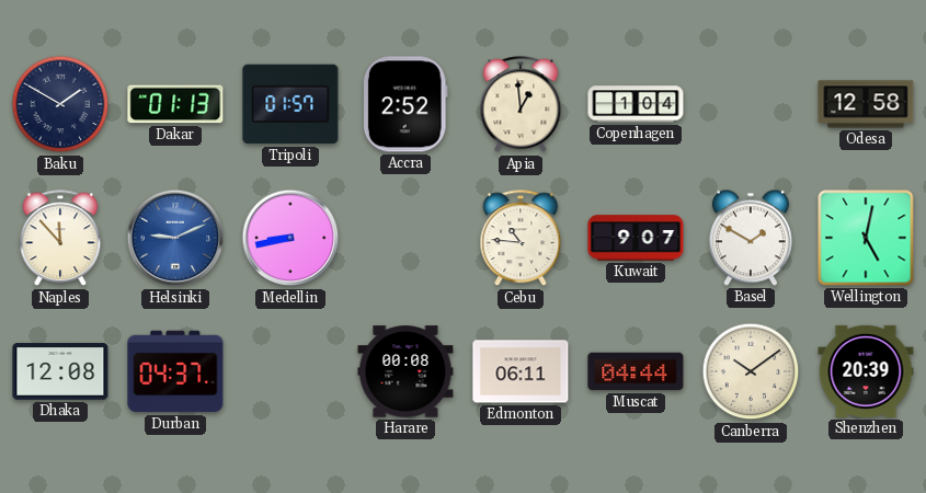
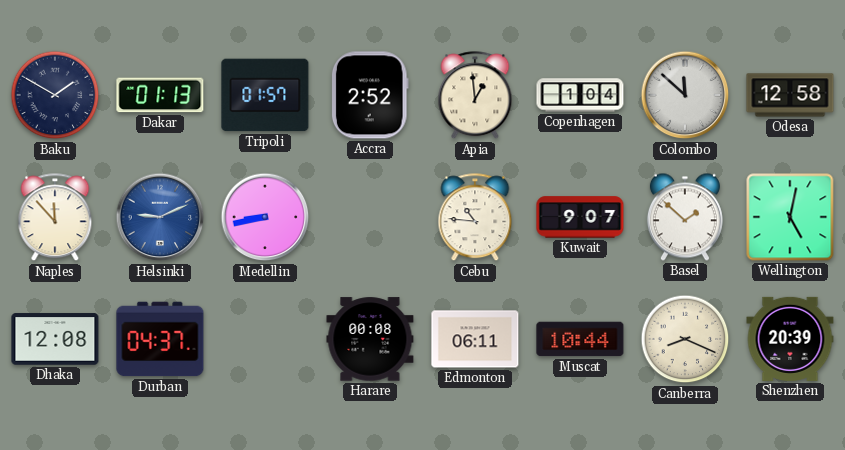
Colombo: none -> 11:52
Basel: 1:50 -> 1:52
Muscat: 04:44 -> 10:44
Canberra: 10:09 -> 8:19
